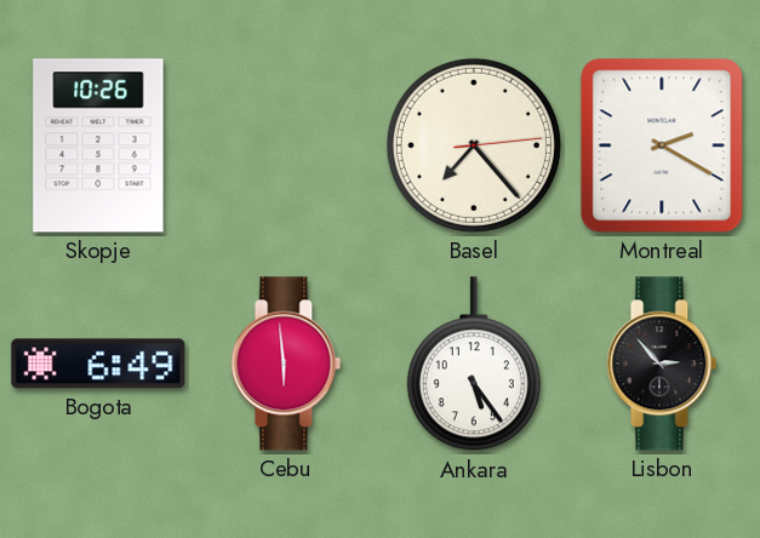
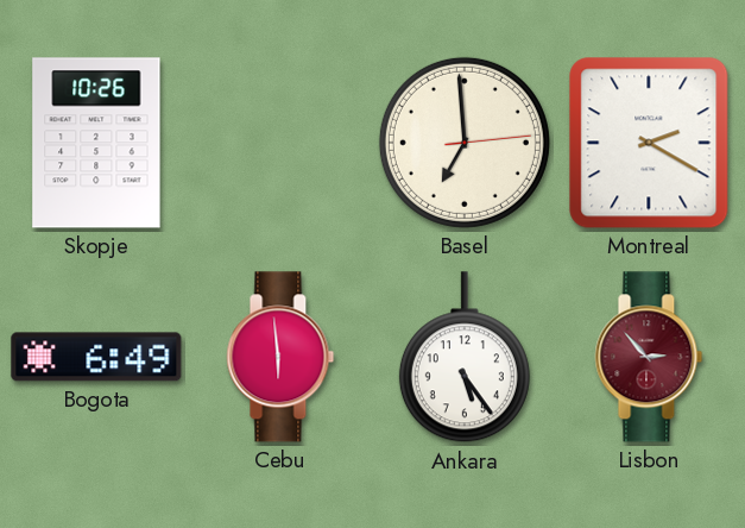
Basel: 7:23 -> 6:59
Lisbon dial: black -> burgundy
